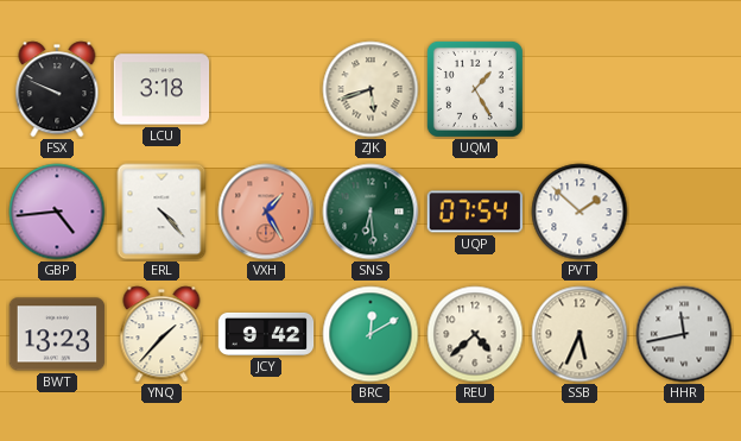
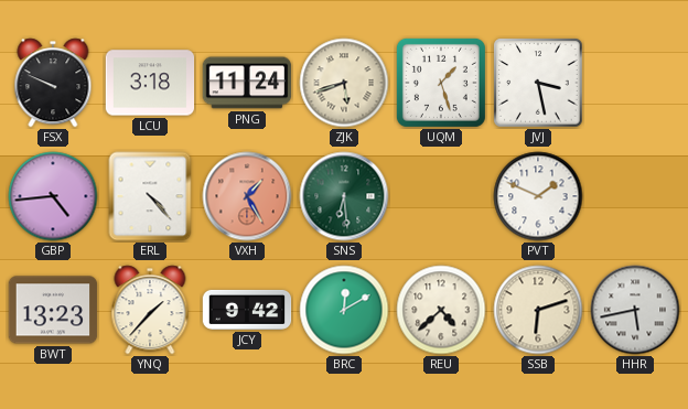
PNG: none -> 11:24
UQM: 1:25 -> 1:27
JVJ: none -> 3:28
UQP: 07:54 -> none
PVT: 1:52 -> 1:49
SSB: 5:34 -> 6:12
HHR: 11:43 -> 5:43
